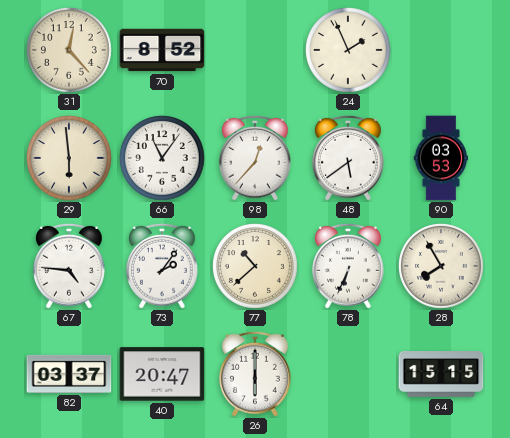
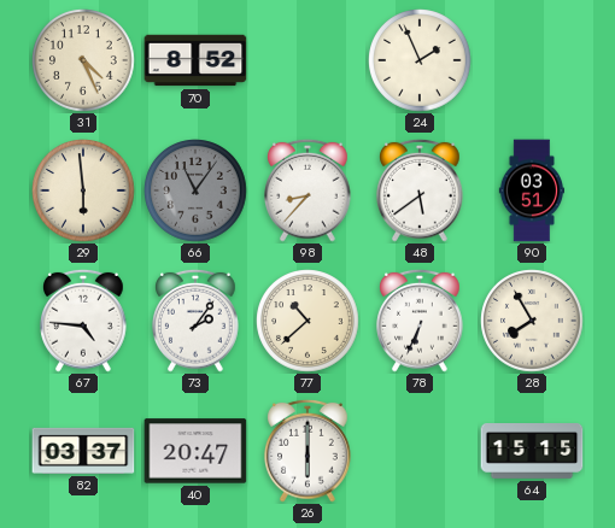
31: 12:23 -> 4:26
66 dial: white -> grey
98: 12:37 -> 8:37
90: 03:53 -> 03:51
